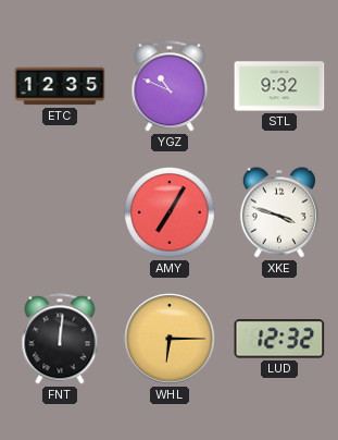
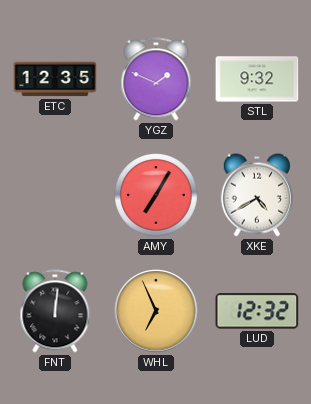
YGZ: 10:49 -> 1:49
XKE: 3:48 -> 4:40
WHL: 6:15 -> 6:56
